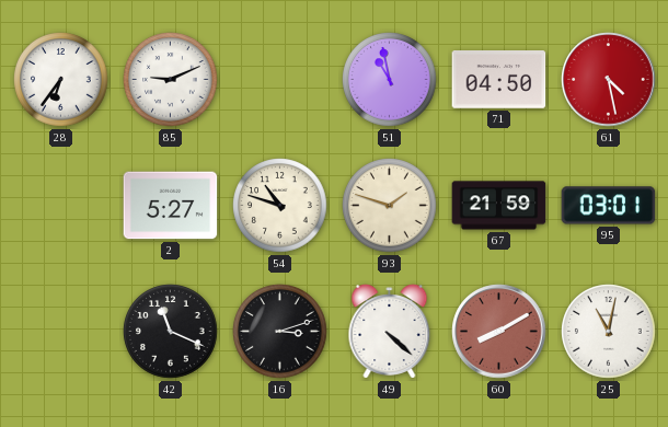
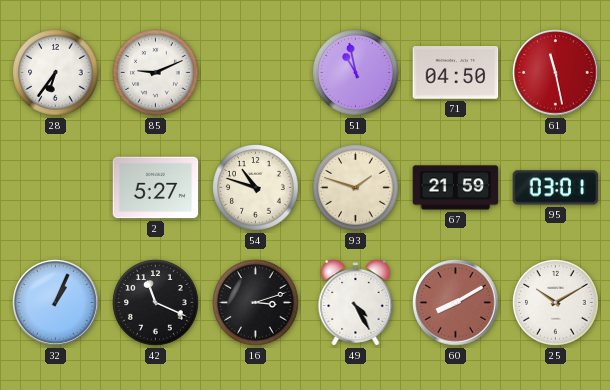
61: 4:28 -> 11:28
32: none -> 1:04
49: 4:22 -> 4:25
25: 11:02 -> 10:10
